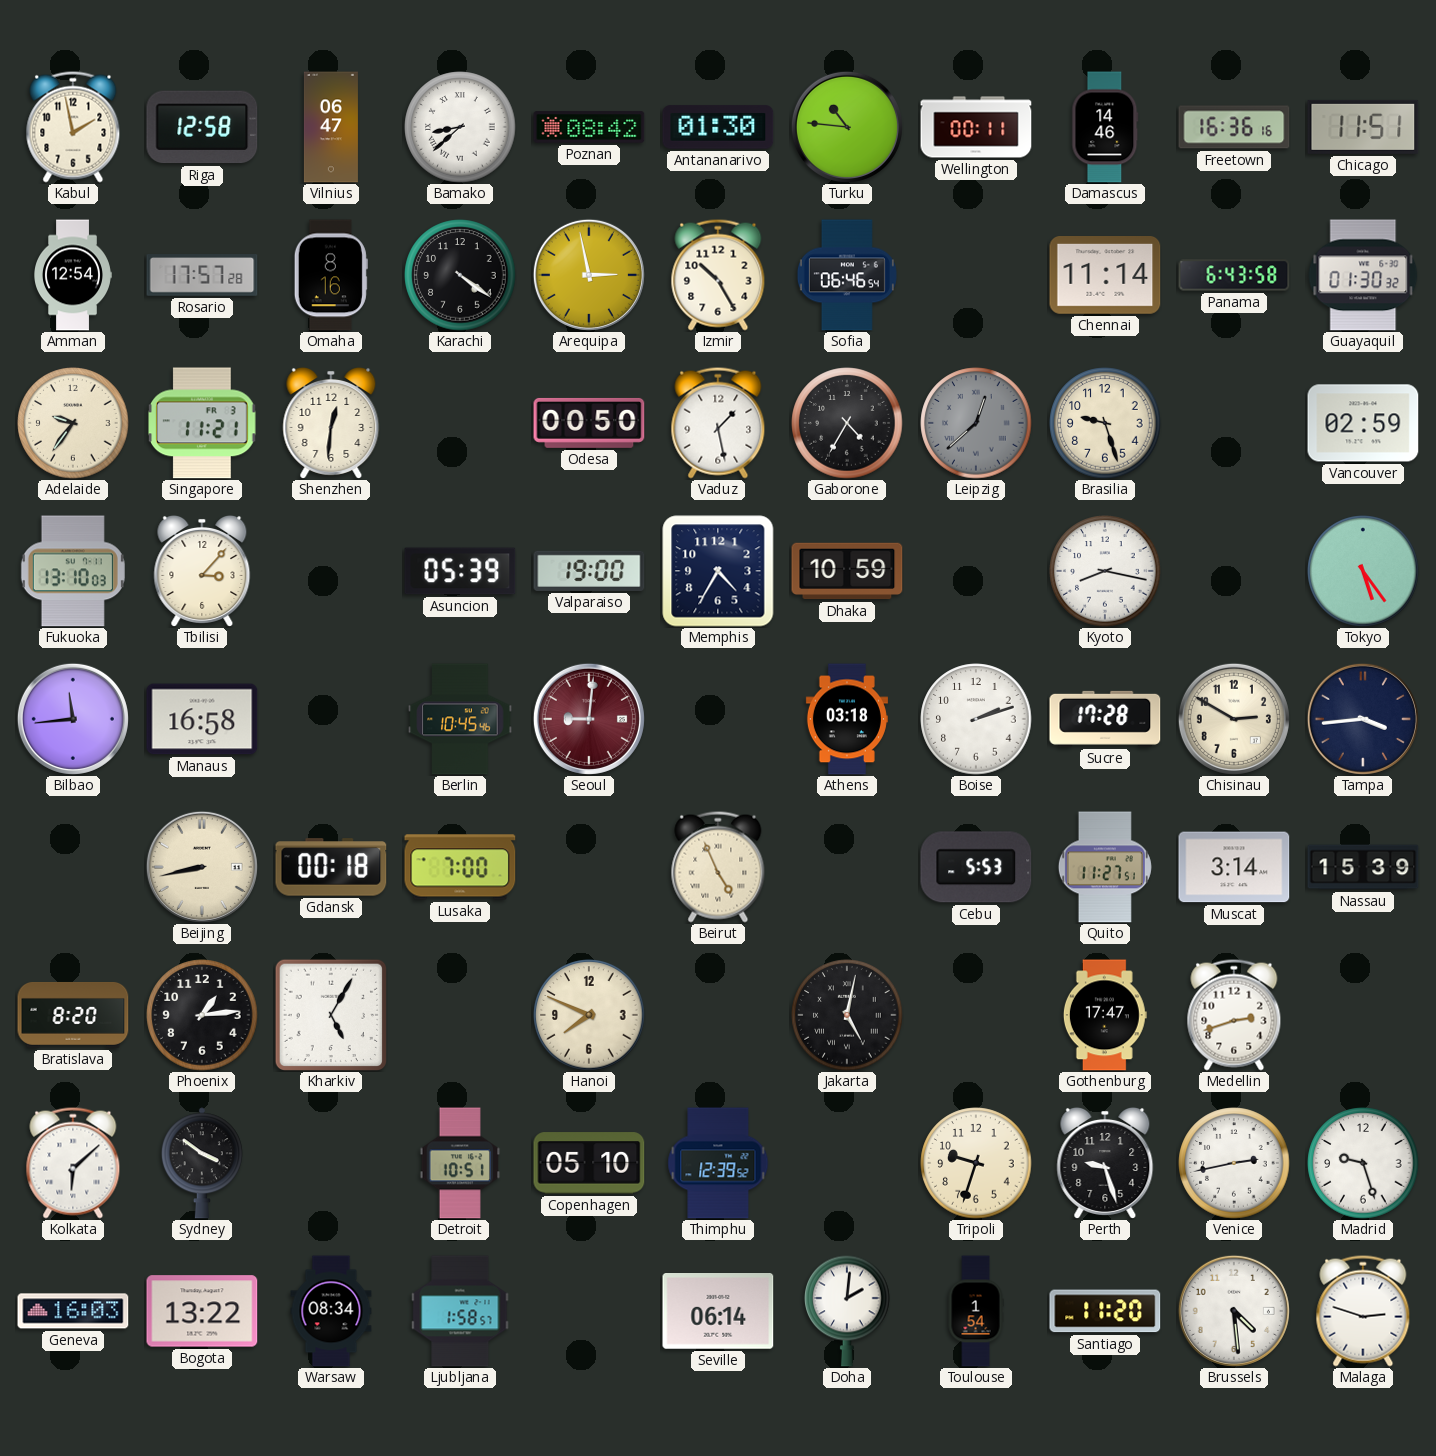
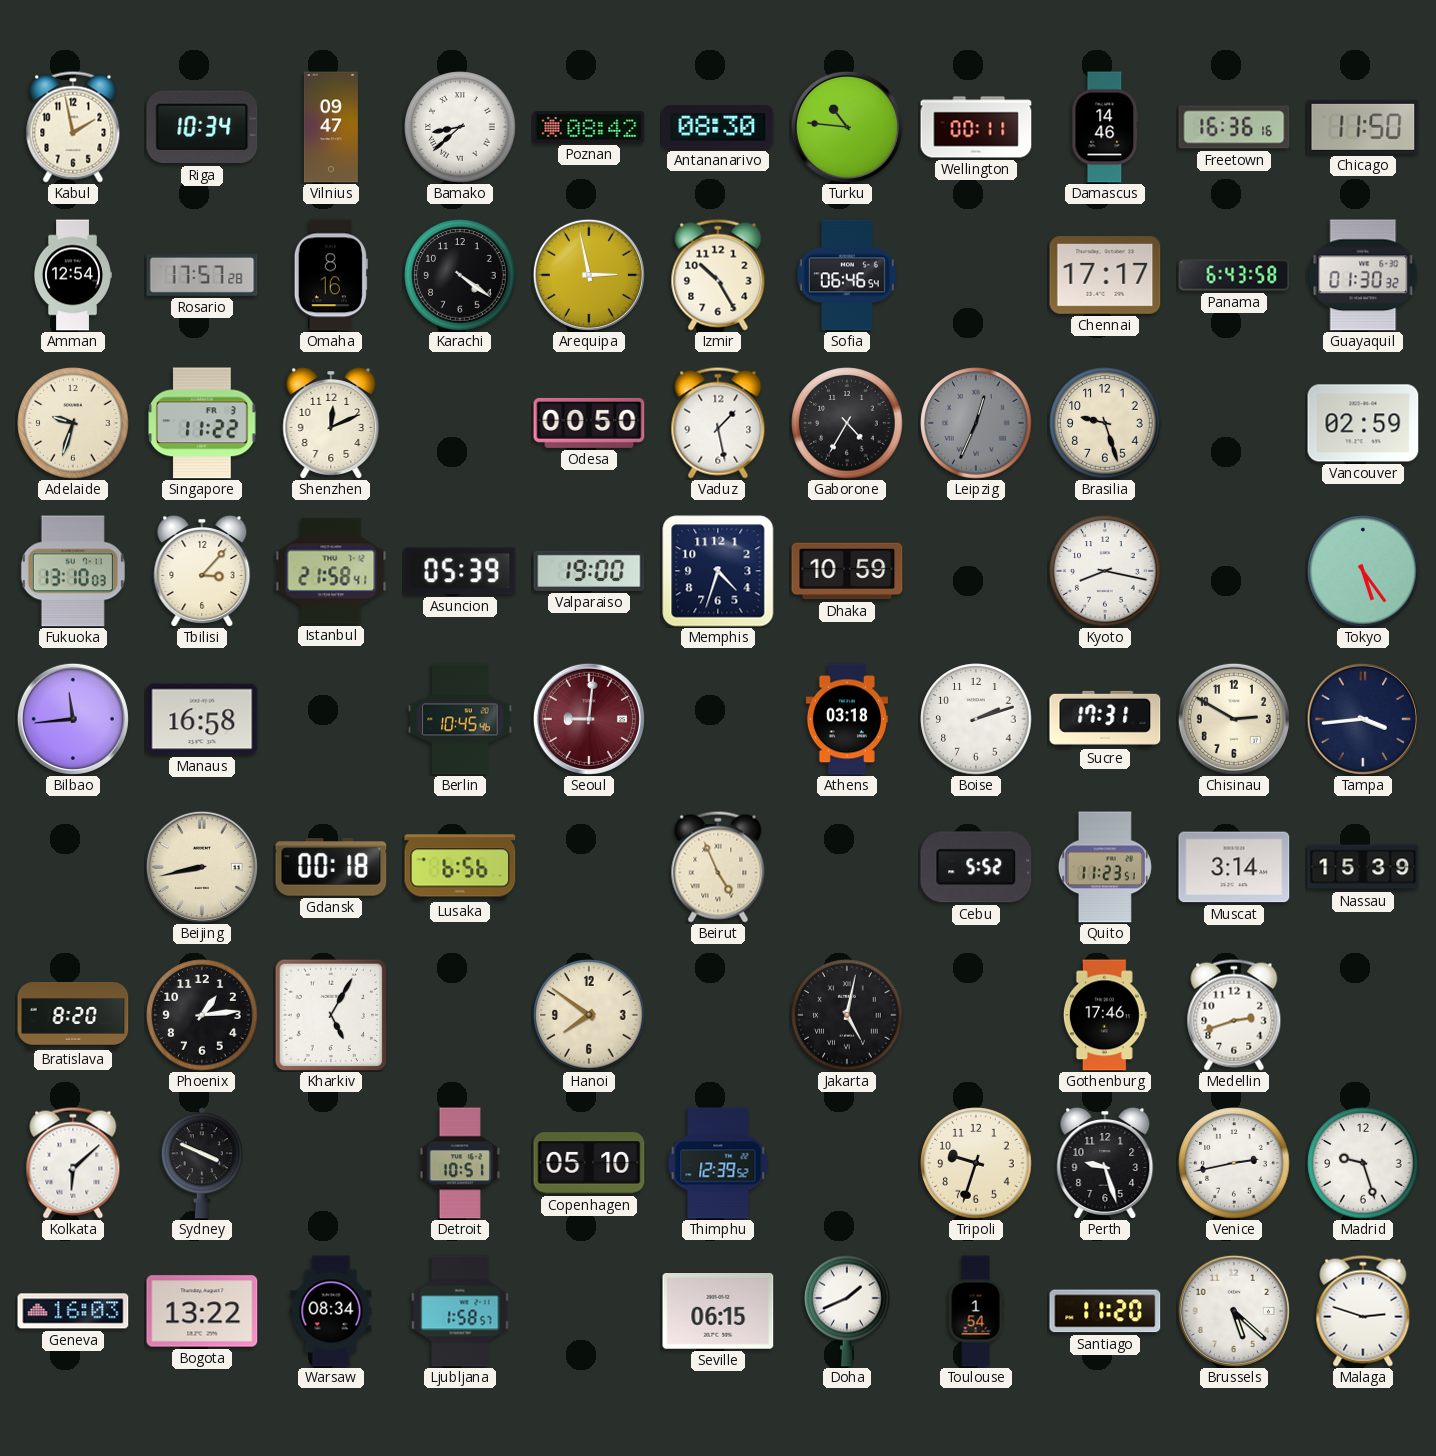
Riga: 12:58 -> 10:34
Vilnius: 06:47 -> 09:47
Antananarivo: 01:30 -> 08:30
Chicago: 11:51 -> 11:50
Chennai: 11:14 -> 17:17
Adelaide: 9:36 -> 9:33
Singapore: 11:21 -> 11:22
Shenzhen: 12:31 -> 12:11
Leipzig: 12:38 -> 12:34
Istanbul: none -> 21:58
Memphis: 4:35 -> 4:33
Sucre: 17:28 -> 17:31
Lusaka: 7:00 -> 6:56
Cebu: 5:53 -> 5:52
Quito: 11:27 -> 11:23
Hanoi: 7:49 -> 7:51
Gothenburg: 17:47 -> 17:46
Sydney: 3:51 -> 3:49
Seville: 06:14 -> 06:15
Doha: 2:01 -> 1:41
Brussels: 4:29 -> 5:22
